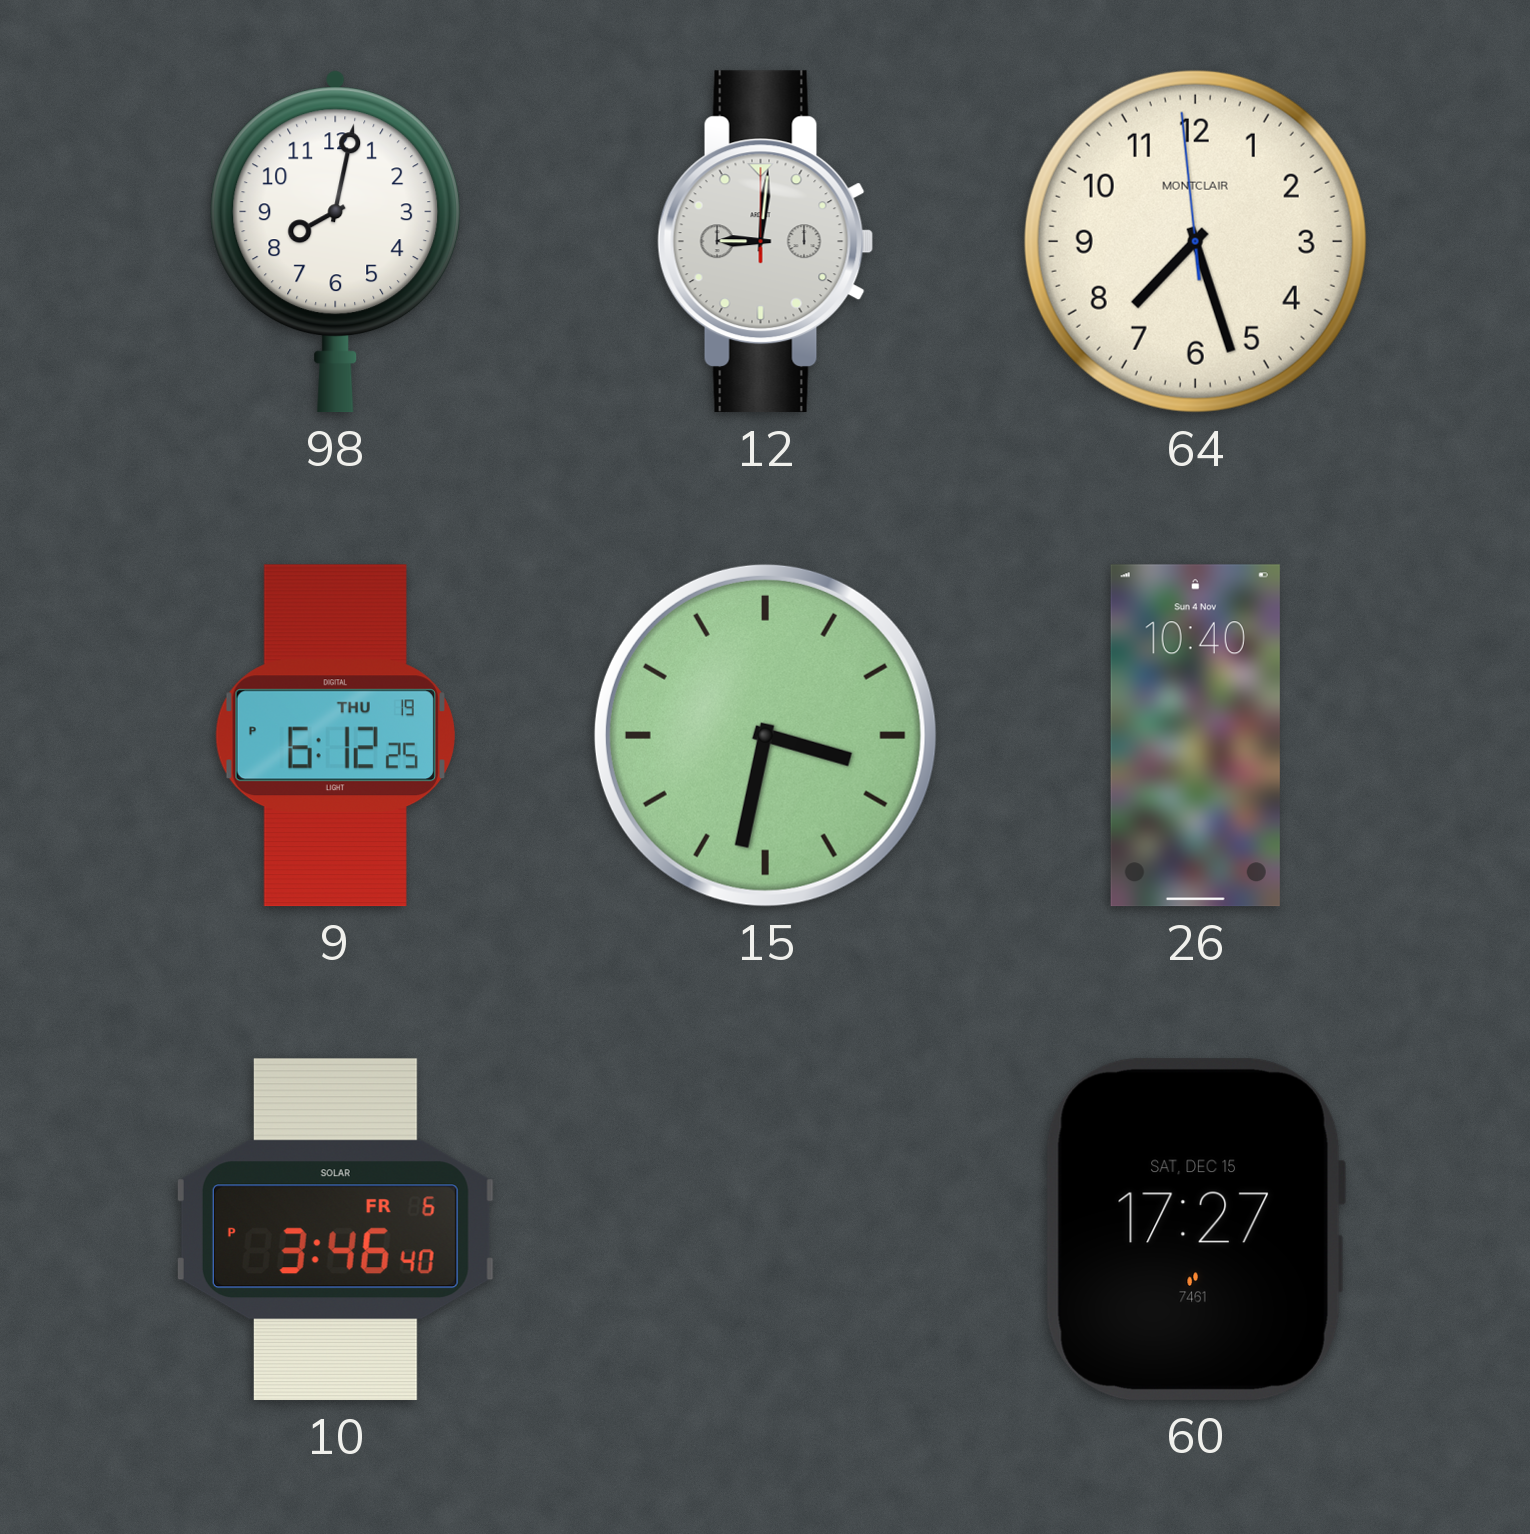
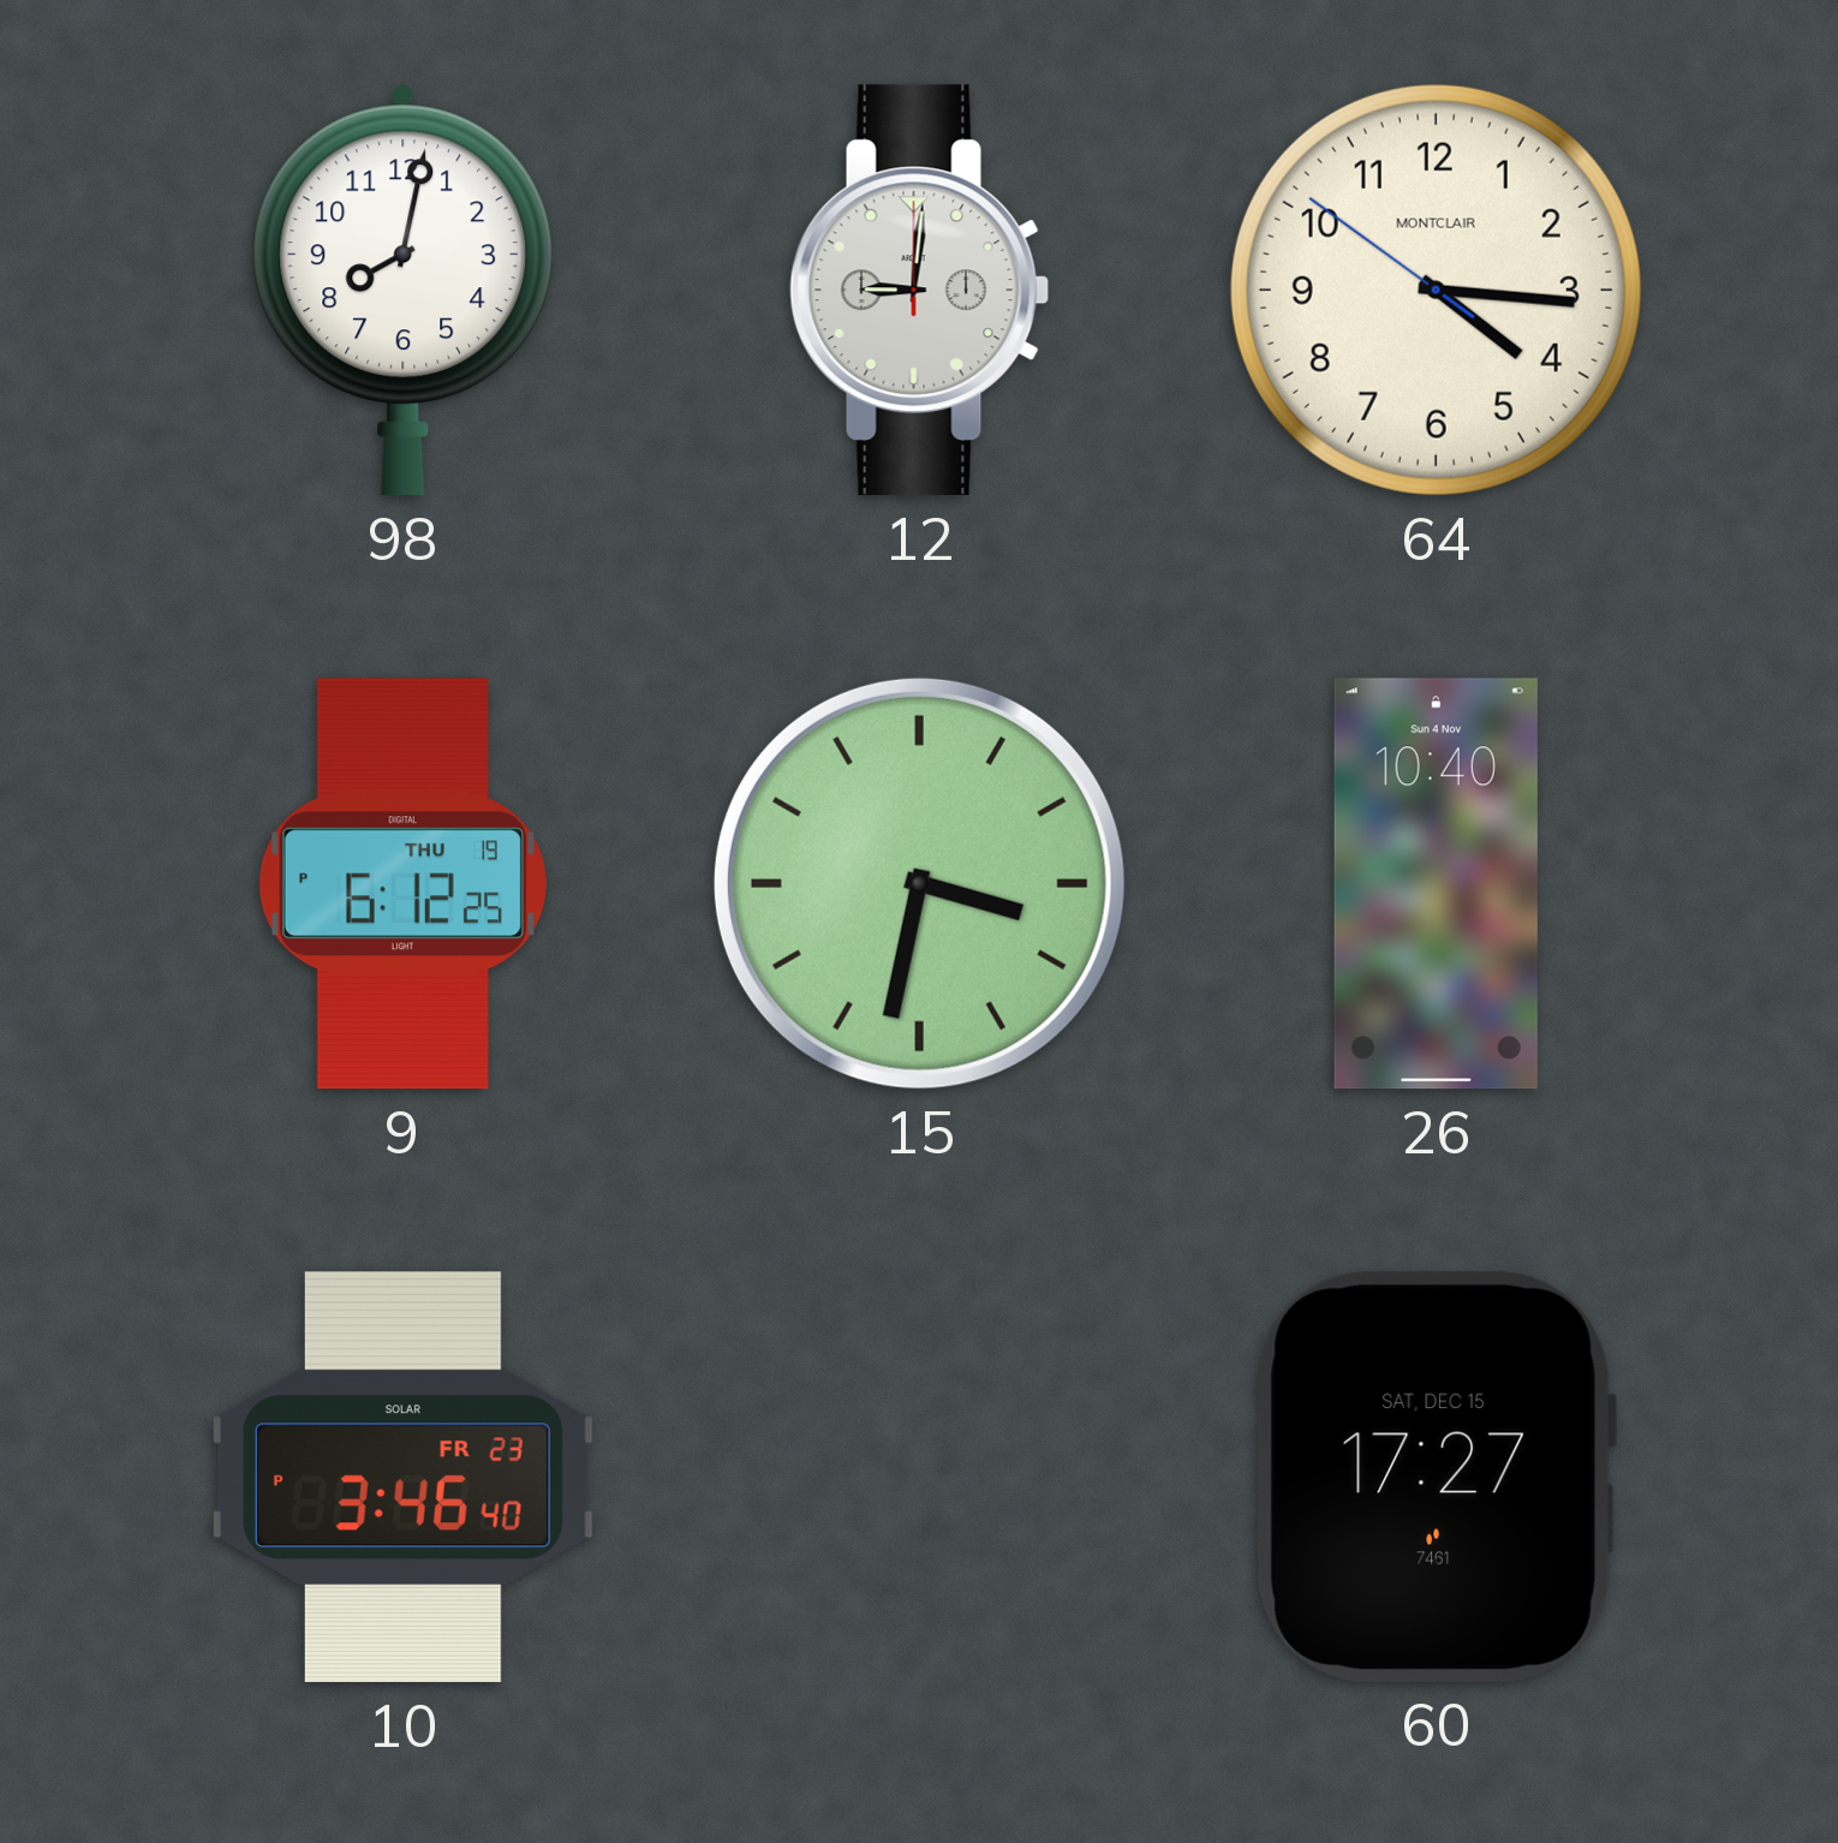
64: 7:26 -> 4:15
10 date: FR 6 -> FR 23
